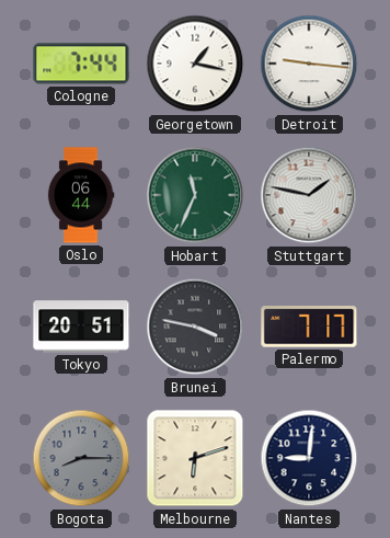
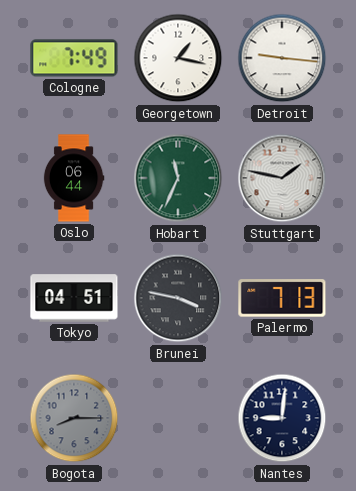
Cologne: 7:44 -> 7:49
Tokyo: 20:51 -> 04:51
Palermo: 7:17 -> 7:13
Melbourne: 6:12 -> none
